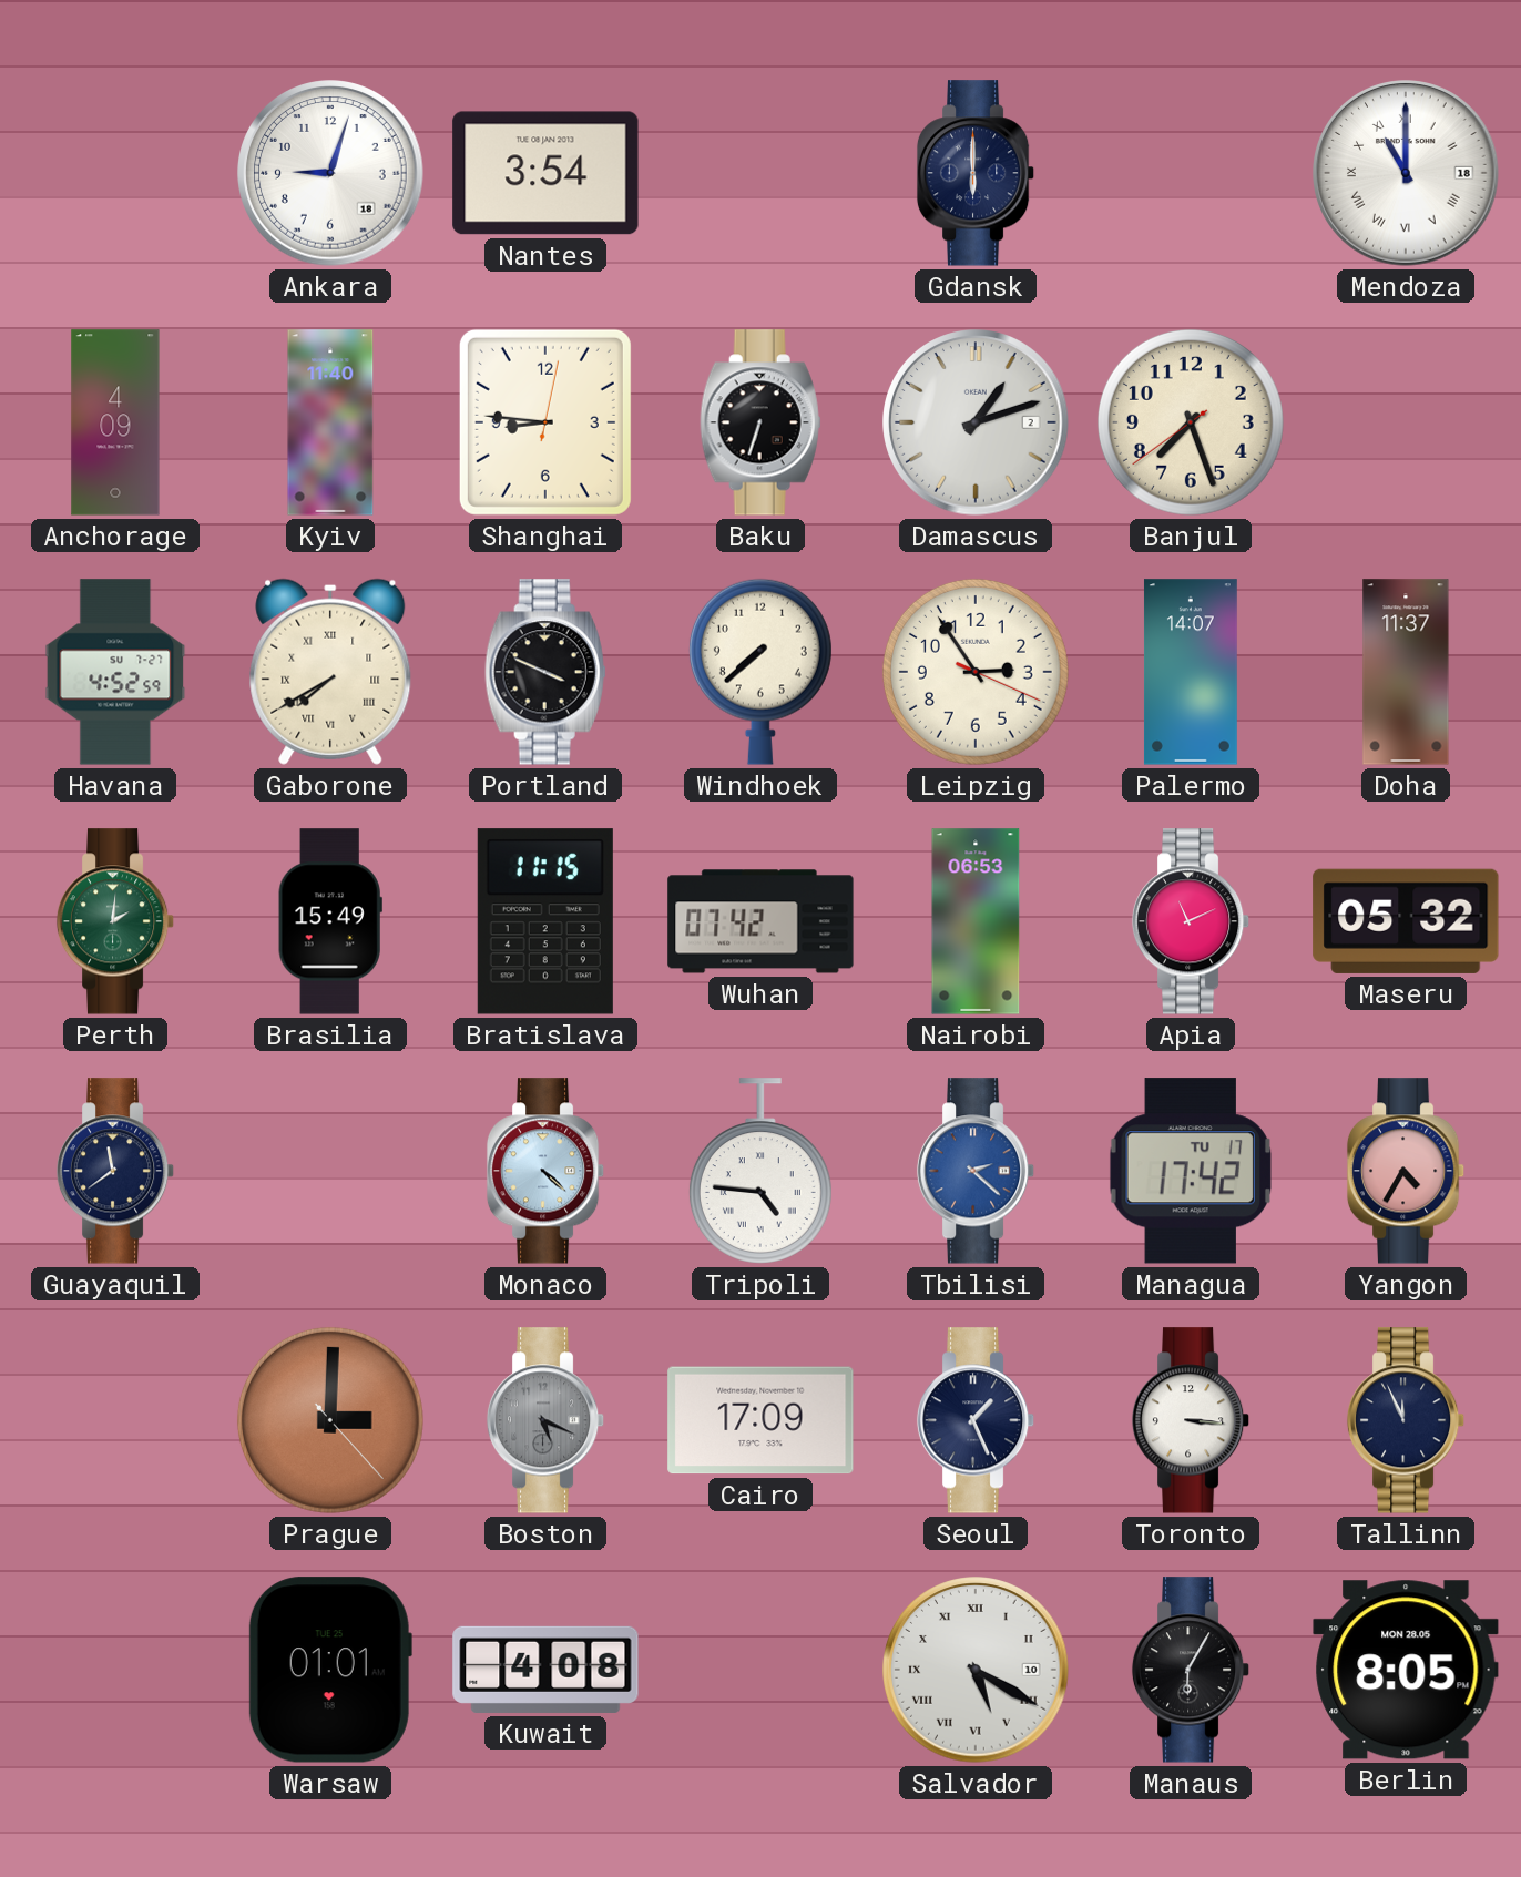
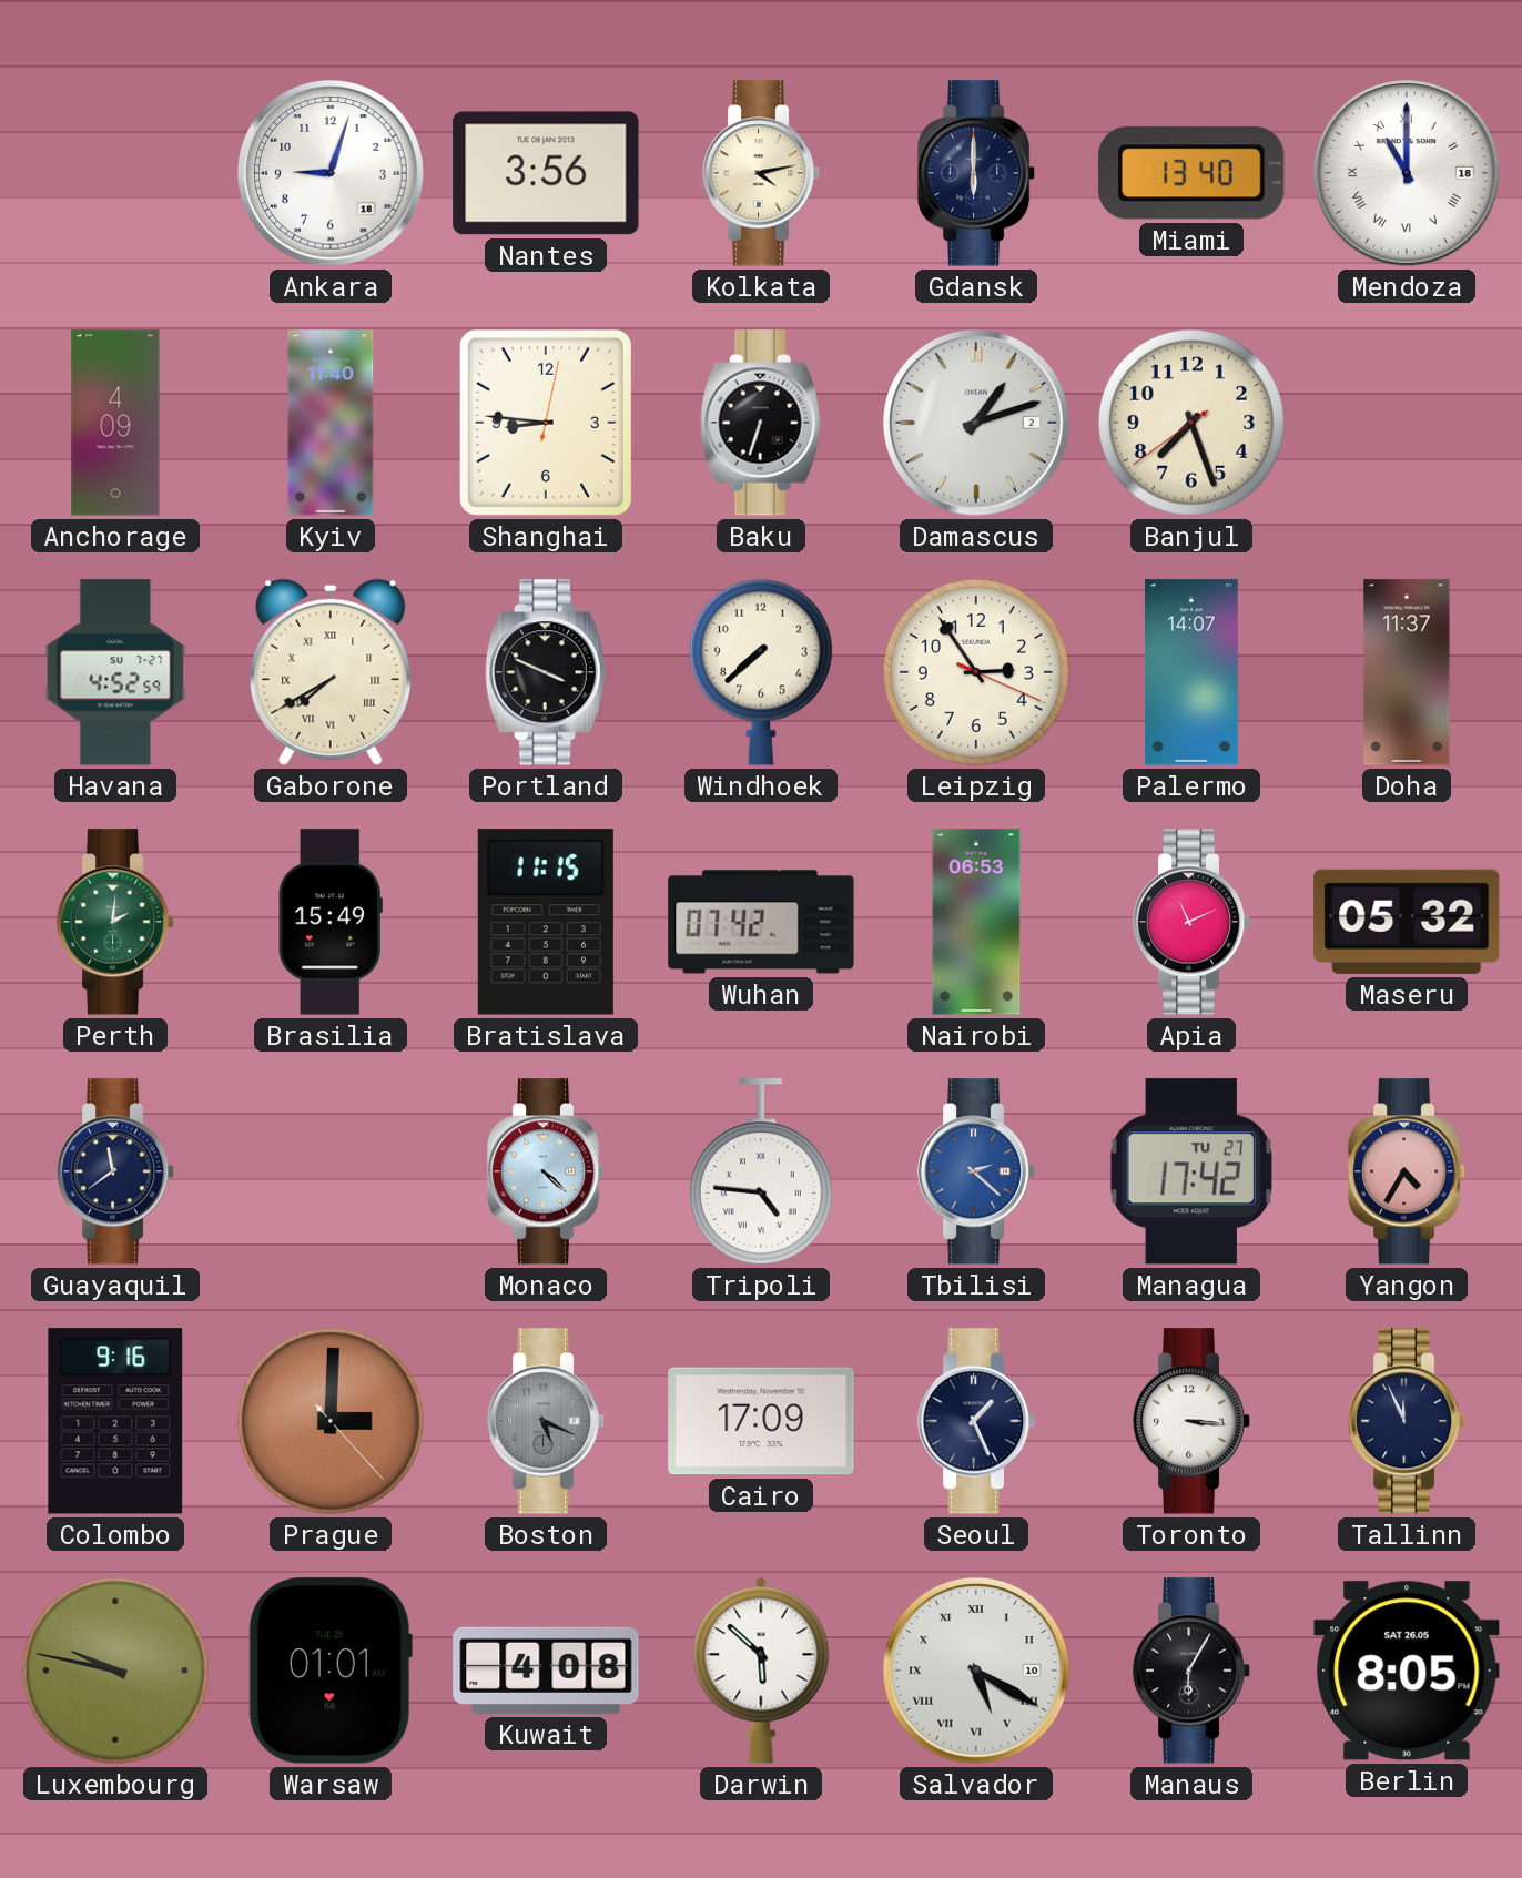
Nantes: 3:54 -> 3:56
Kolkata: none -> 4:13
Miami: none -> 13:40
Managua date: TU 17 -> TU 27
Colombo: none -> 9:16
Luxembourg: none -> 9:47
Darwin: none -> 5:52
Berlin date: MON 28.05 -> SAT 26.05
